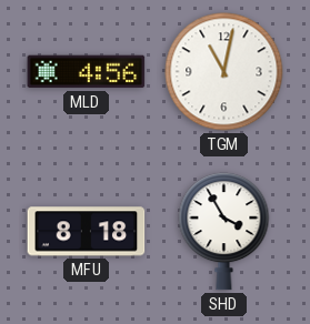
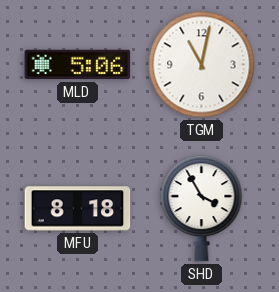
MLD: 4:56 -> 5:06
